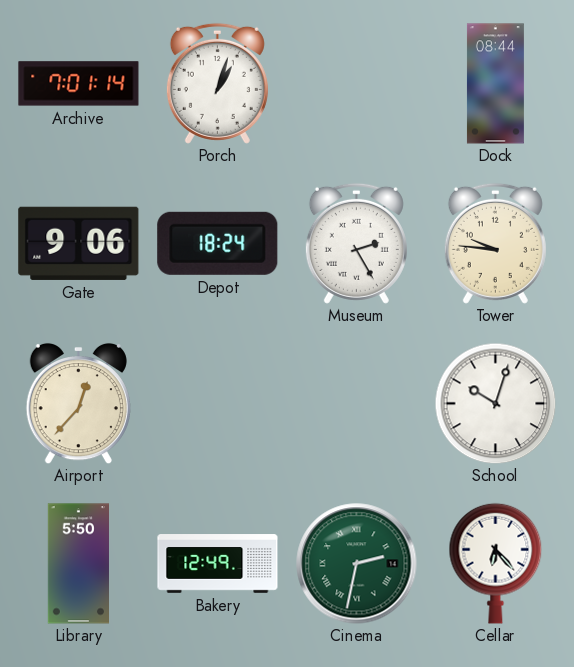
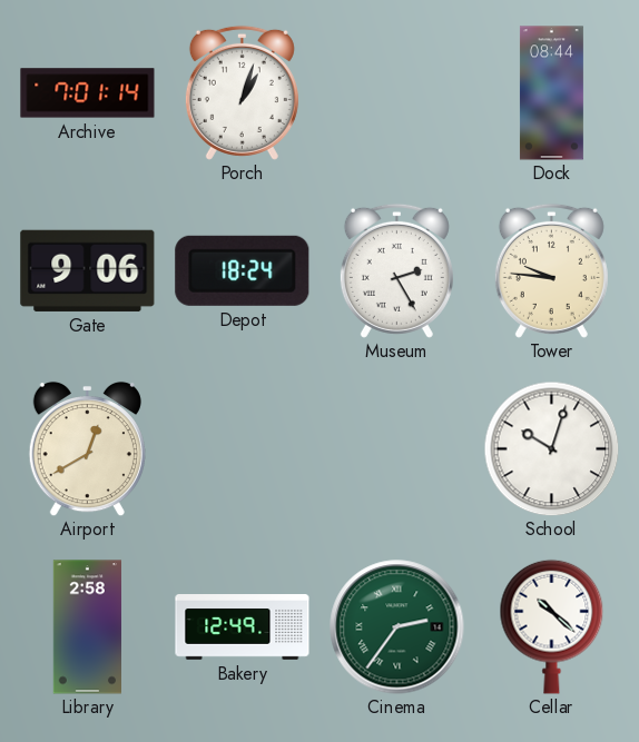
Airport: 12:37 -> 12:40
Library: 5:50 -> 2:58
Cinema: 2:32 -> 2:36
Cellar: 6:23 -> 10:22
